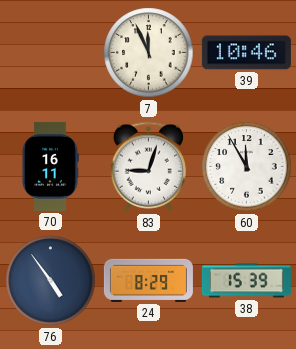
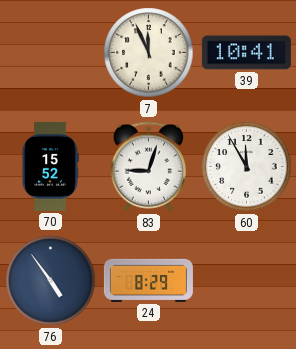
39: 10:46 -> 10:41
70: 16:11 -> 15:52
38: 15:39 -> none
